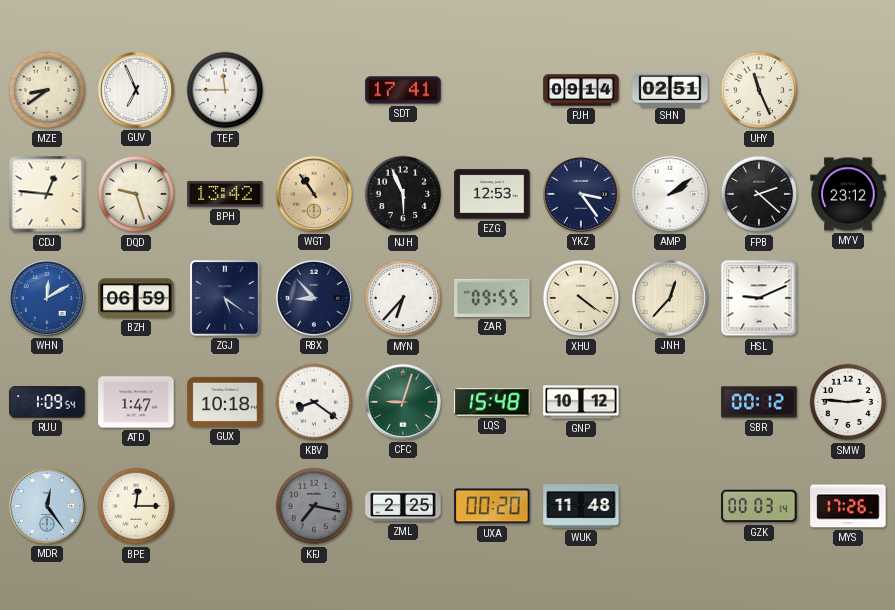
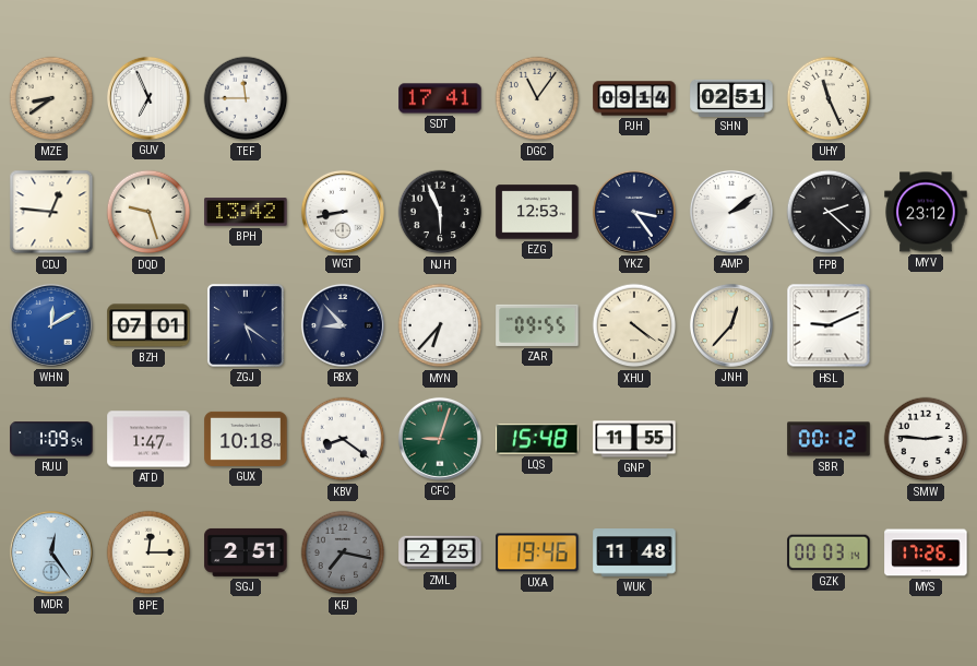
DGC: none -> 11:06
WGT: 10:54 -> 8:43
WGT dial: champagne -> white
BZH: 06:59 -> 07:01
GNP: 10:12 -> 11:55
SGJ: none -> 2:51
UXA: 00:20 -> 19:46
